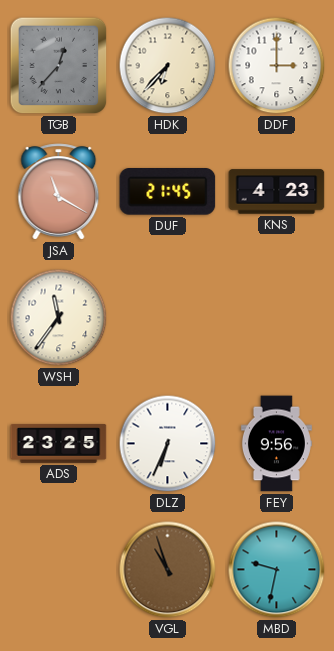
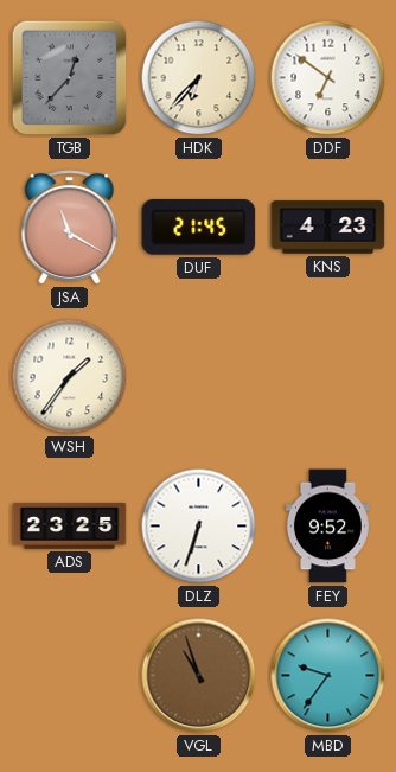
DDF: 3:00 -> 6:51
WSH: 11:36 -> 1:36
DLZ: 6:34 -> 6:33
FEY: 9:56 -> 9:52
MBD: 9:32 -> 9:36
